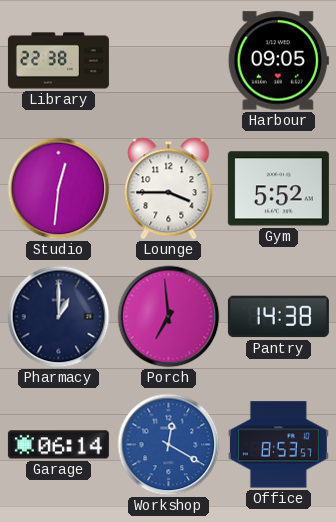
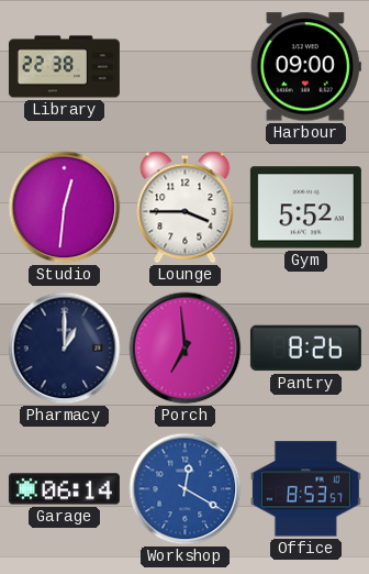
Harbour: 09:05 -> 09:00
Pantry: 14:38 -> 8:26
